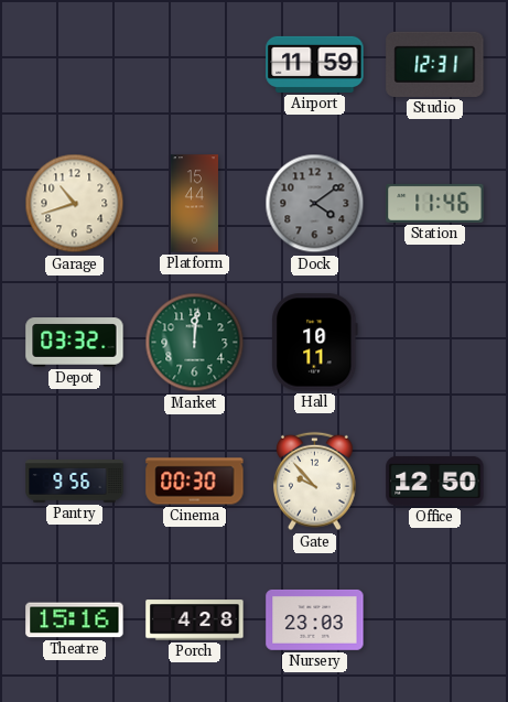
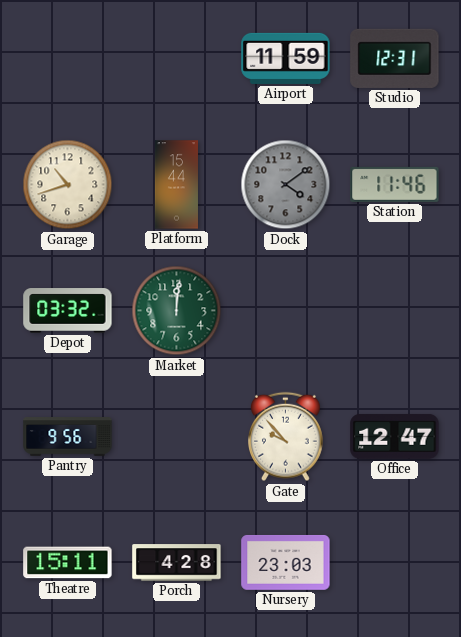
Hall: 10:11 -> none
Cinema: 00:30 -> none
Office: 12:50 -> 12:47
Theatre: 15:16 -> 15:11
